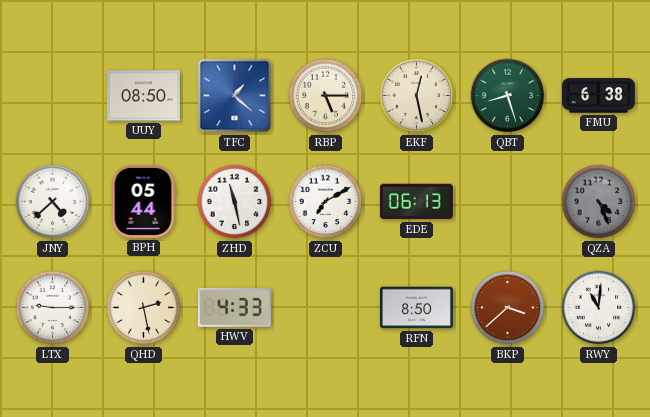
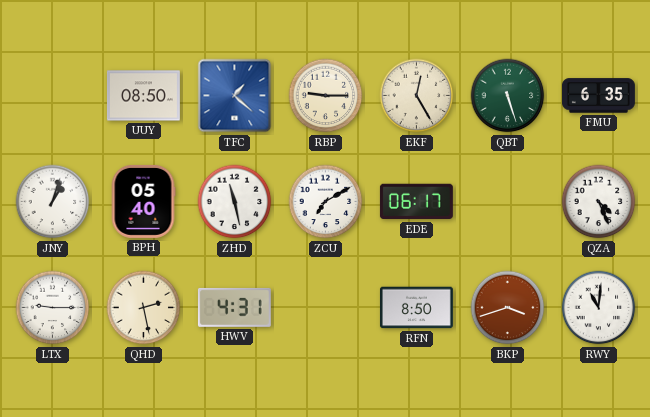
RBP: 5:15 -> 9:15
EKF: 12:28 -> 12:25
QBT: 8:27 -> 5:27
FMU: 6:38 -> 6:35
JNY: 4:38 -> 1:03
BPH: 05:44 -> 05:40
EDE: 06:13 -> 06:17
QZA dial: grey -> white
HWV: 4:33 -> 4:31
BKP: 3:38 -> 3:42
